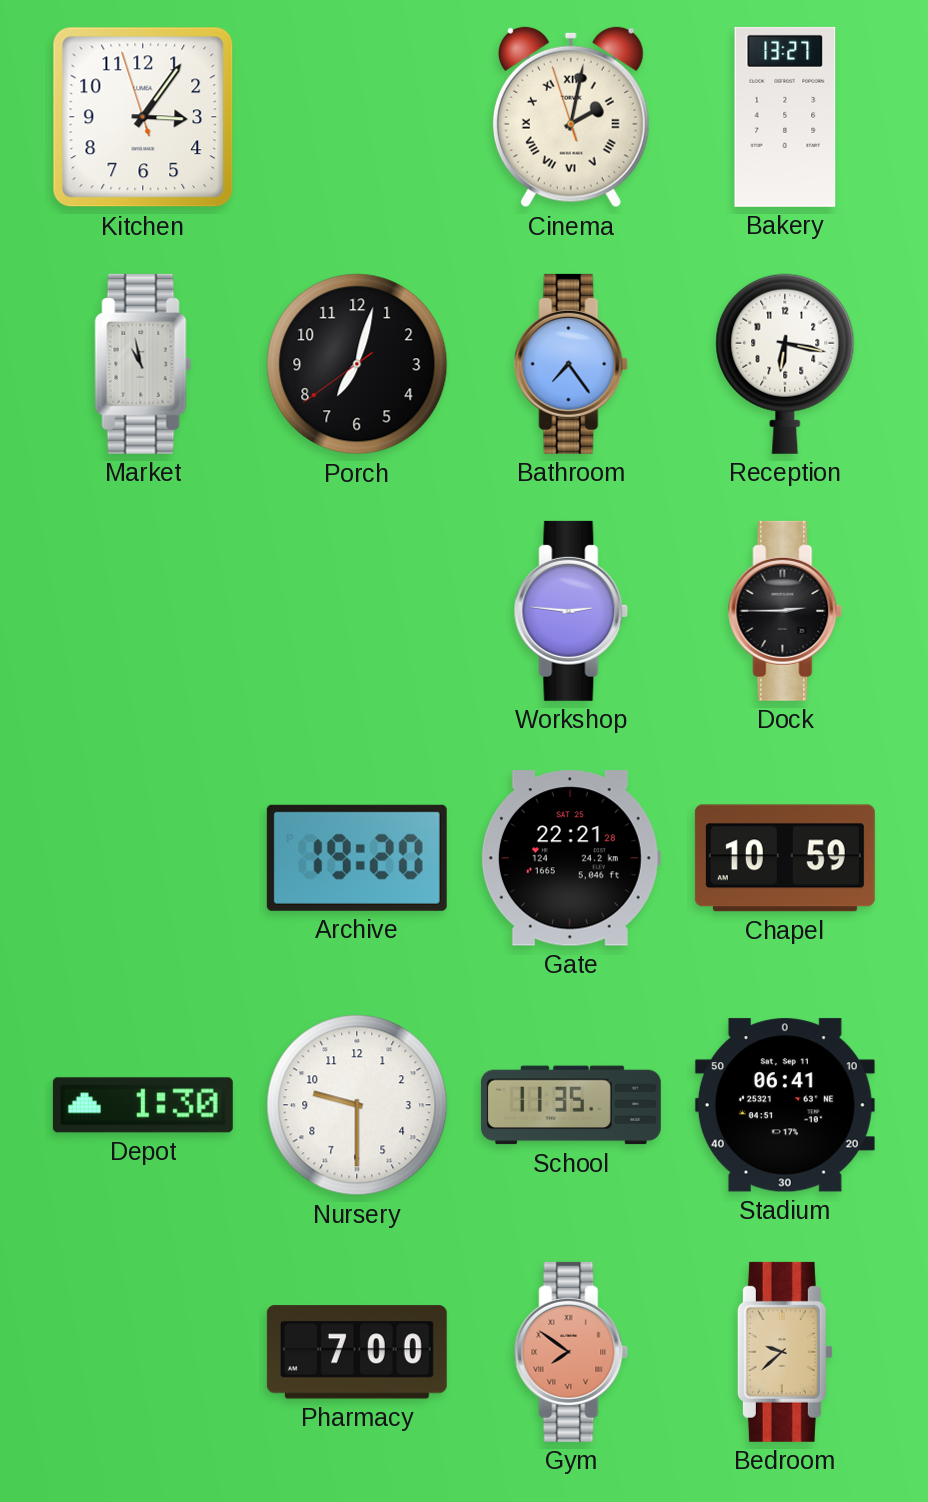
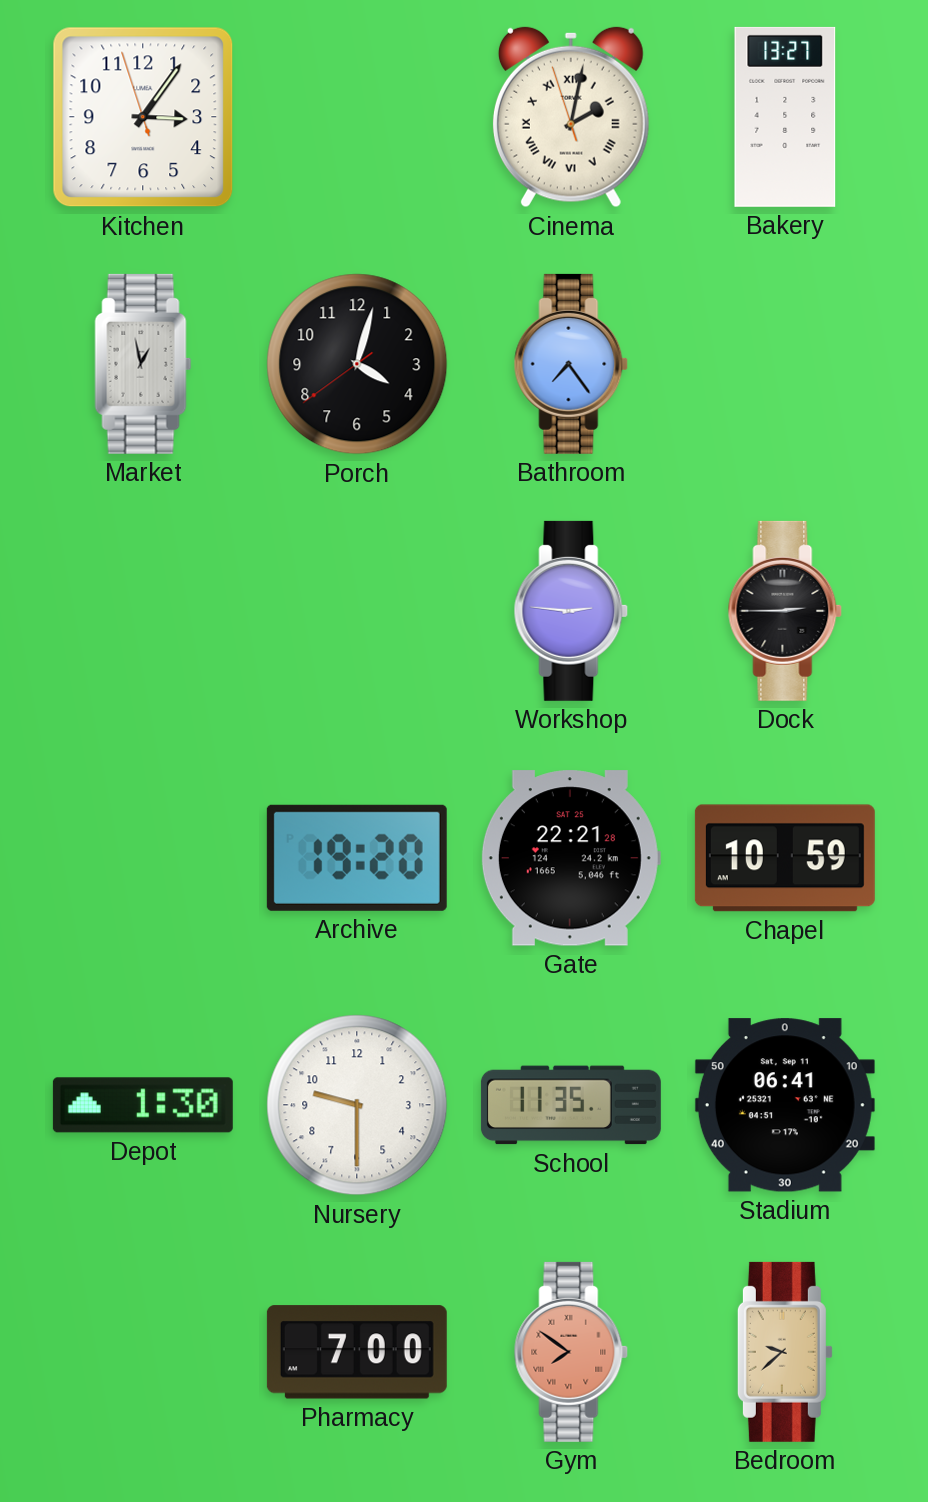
Market: 10:58 -> 12:58
Porch: 7:02 -> 4:02
Reception: 6:17 -> none
